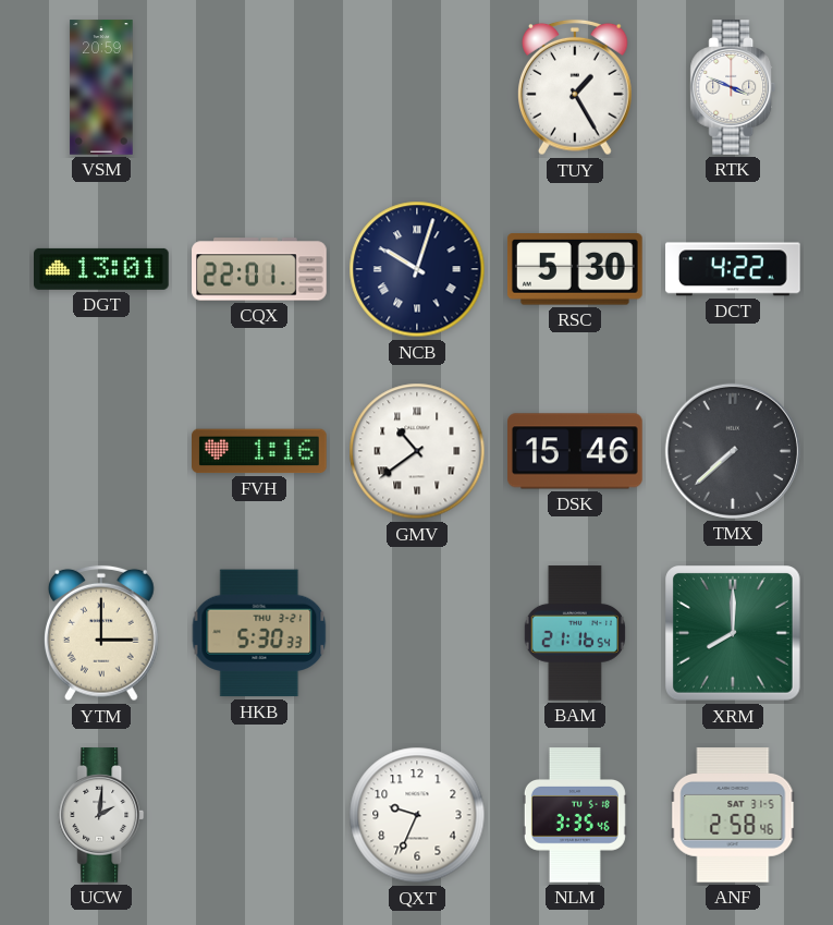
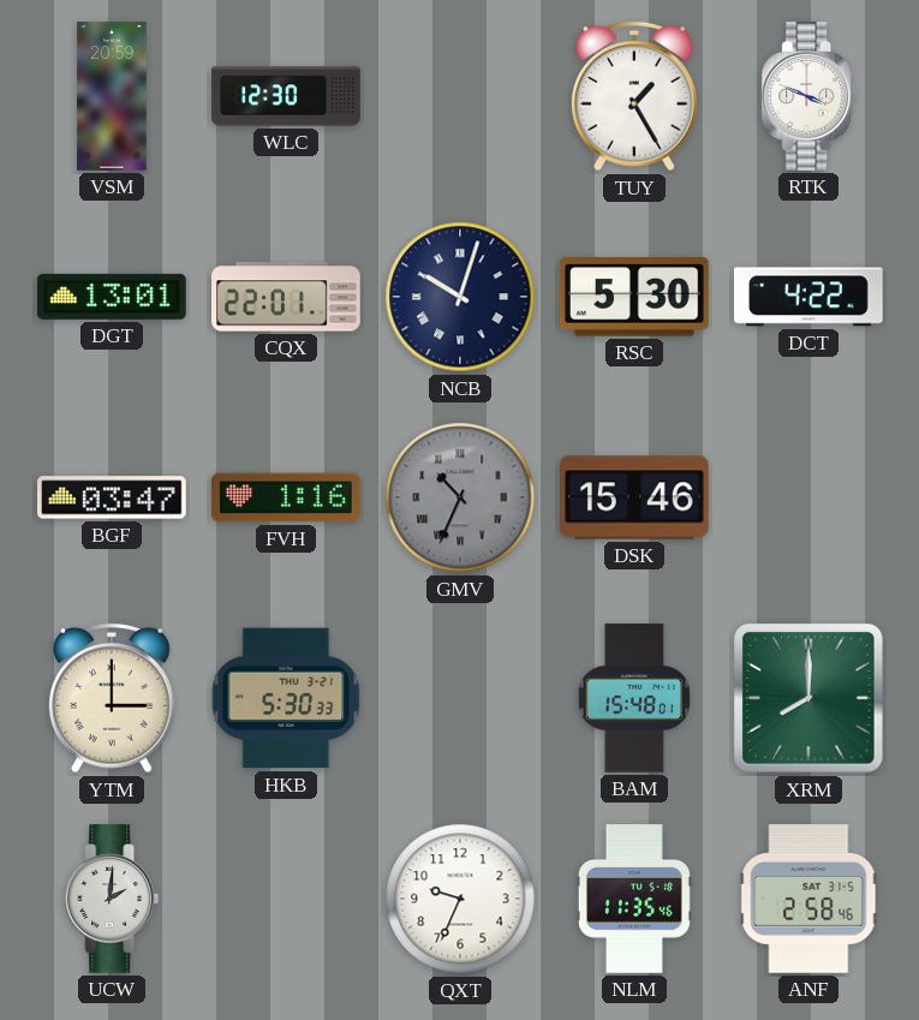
WLC: none -> 12:30
BGF: none -> 03:47
GMV: 10:39 -> 10:34
GMV dial: white -> grey
TMX: 7:38 -> none
BAM: 21:16 -> 15:48
NLM: 3:35 -> 11:35
